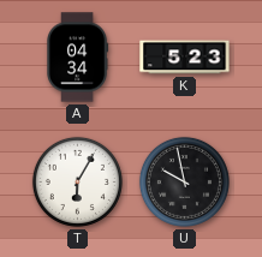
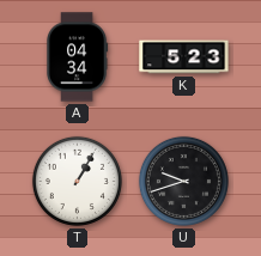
T: 6:05 -> 1:05
U: 9:58 -> 9:42
